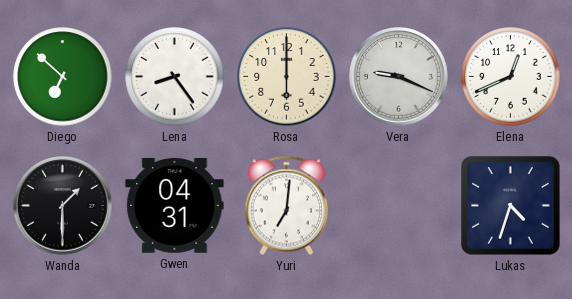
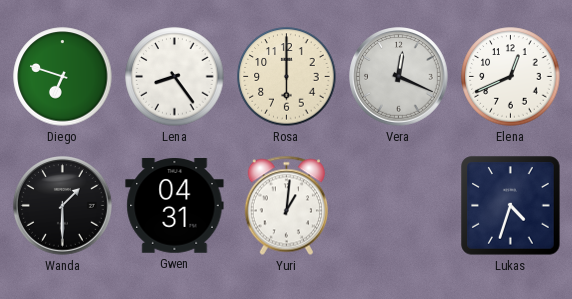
Diego: 6:52 -> 6:48
Vera: 9:19 -> 12:19
Yuri: 7:01 -> 1:01
